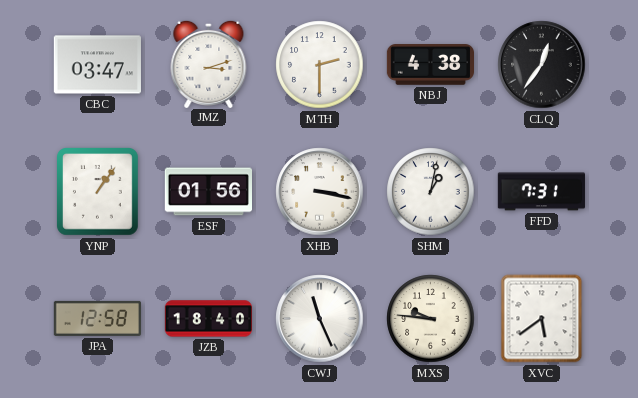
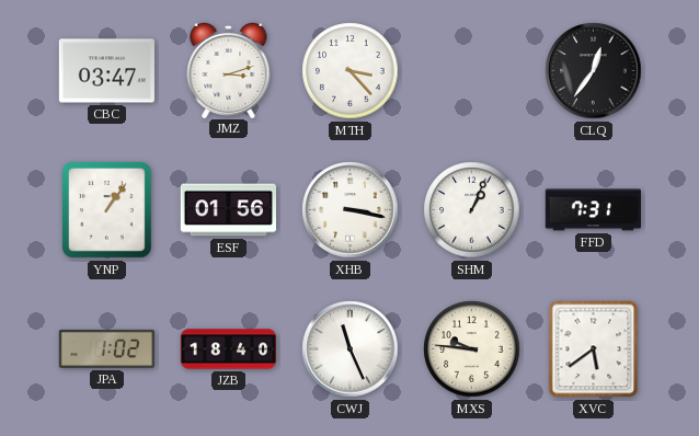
MTH: 2:30 -> 3:23
NBJ: 4:38 -> none
SHM: 1:02 -> 1:04
JPA: 12:58 -> 1:02
